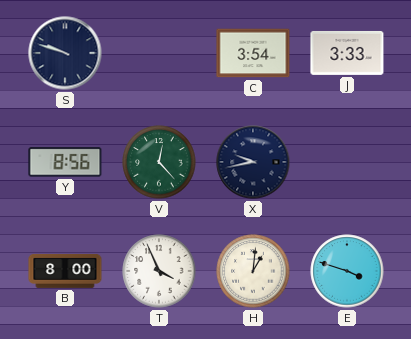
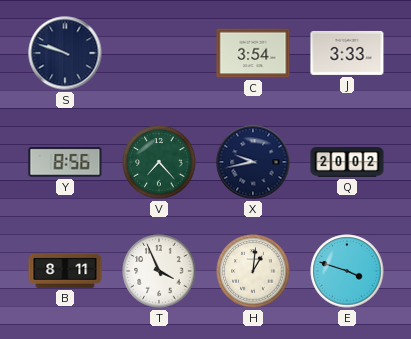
V: 12:23 -> 7:23
Q: none -> 20:02
B: 8:00 -> 8:11
